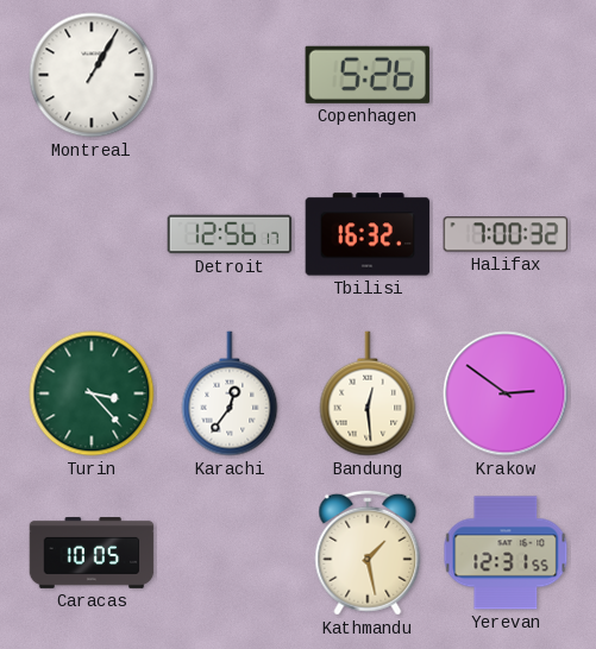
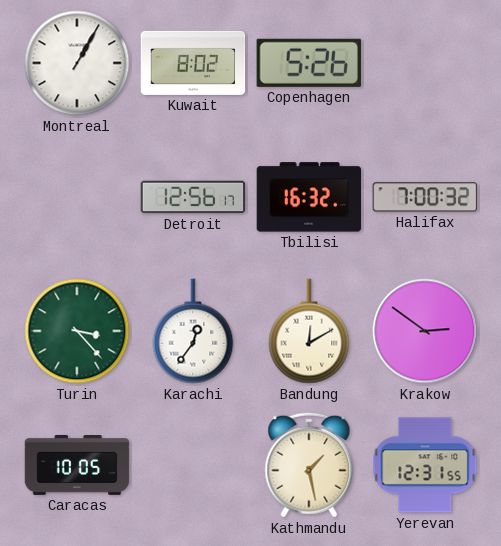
Kuwait: none -> 8:02
Bandung: 12:29 -> 12:10
